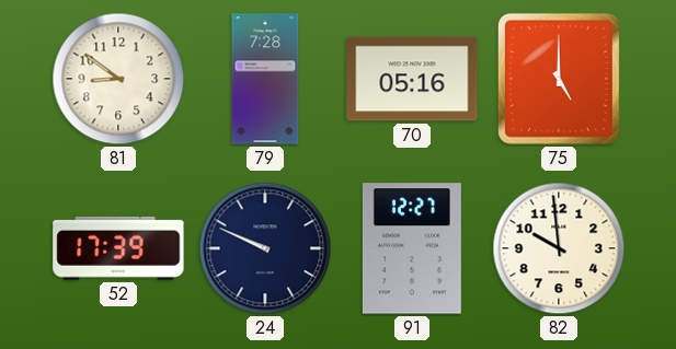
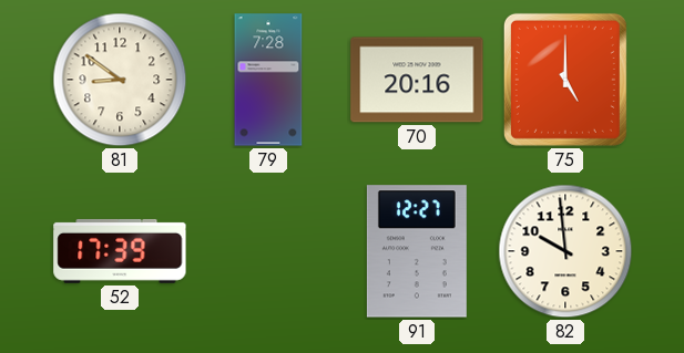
70: 05:16 -> 20:16
24: 9:49 -> none
